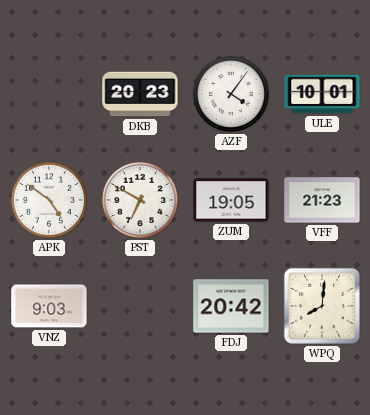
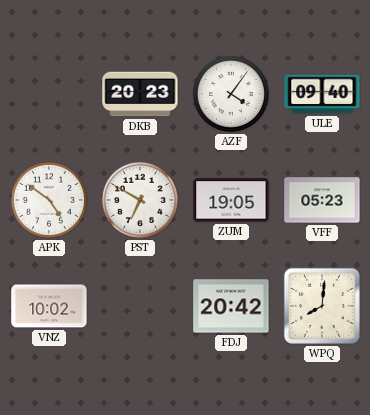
ULE: 10:01 -> 09:40
VFF: 21:23 -> 05:23
VNZ: 9:03 -> 10:02
